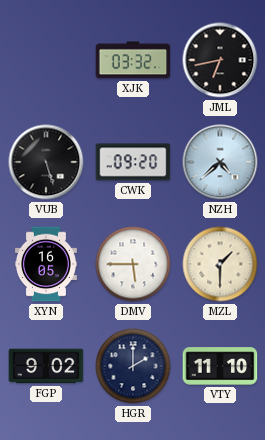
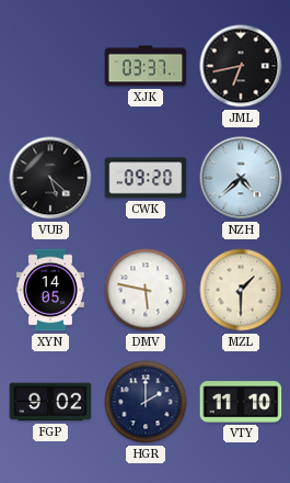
XJK: 03:32 -> 03:37
VUB: 5:27 -> 5:22
XYN: 16:05 -> 14:05
DMV: 5:45 -> 5:47
